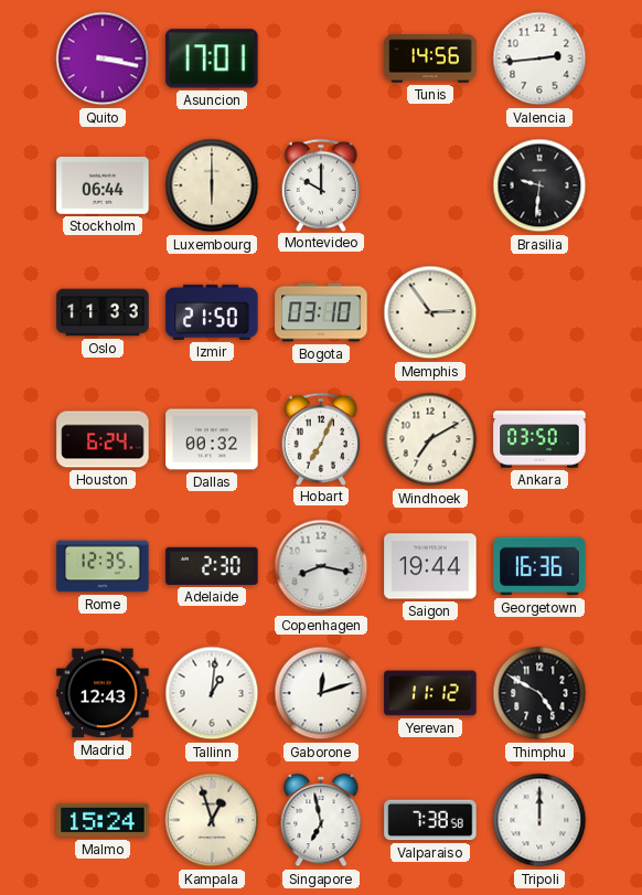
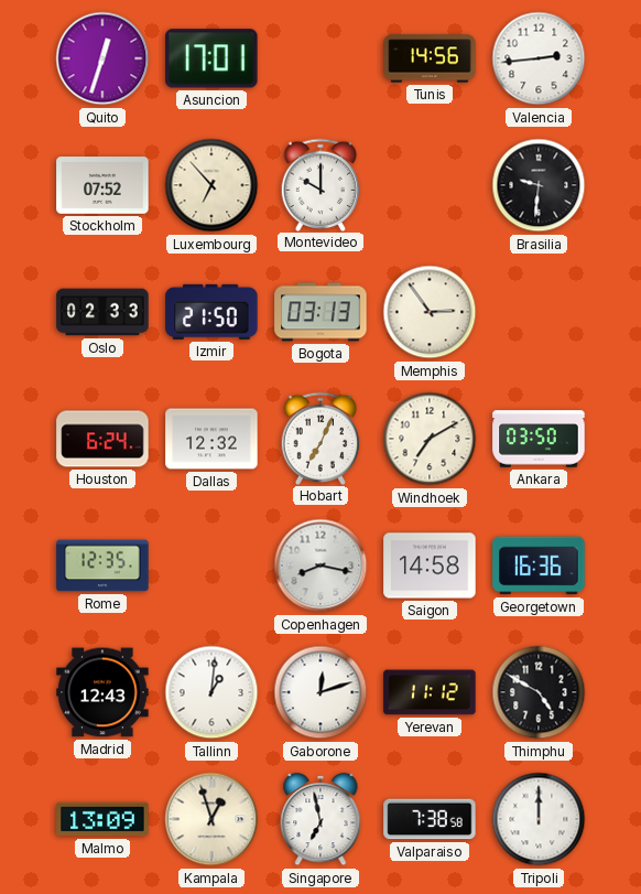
Quito: 3:17 -> 12:33
Stockholm: 06:44 -> 07:52
Luxembourg: 6:00 -> 6:53
Oslo: 11:33 -> 02:33
Bogota: 03:10 -> 03:13
Dallas: 00:32 -> 12:32
Adelaide: 2:30 -> none
Saigon: 19:44 -> 14:58
Malmo: 15:24 -> 13:09
